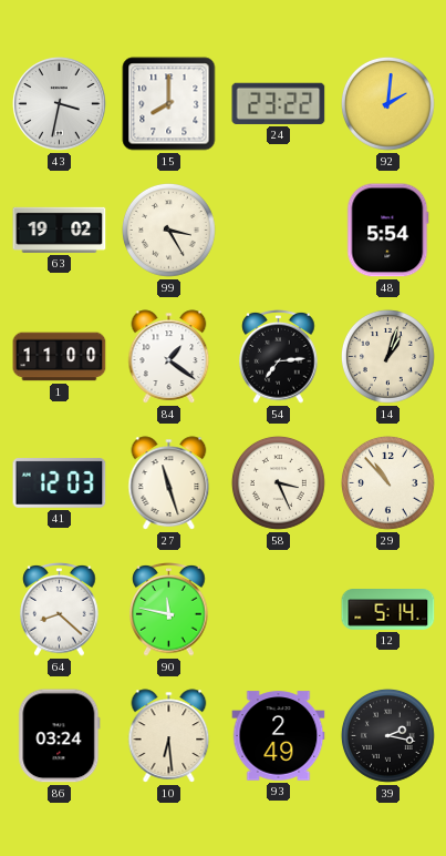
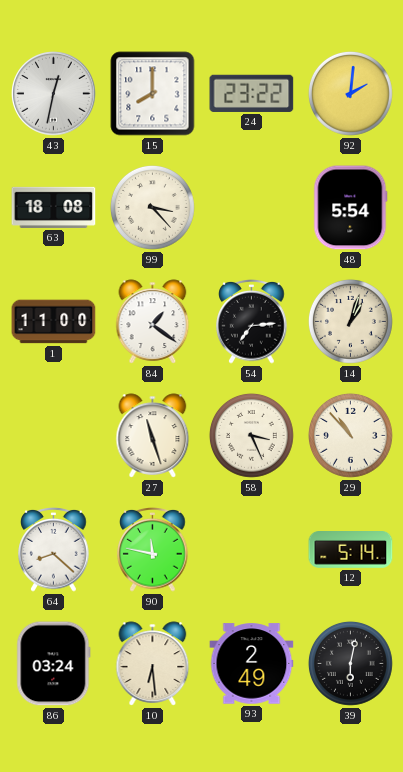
43: 3:32 -> 12:32
63: 19:02 -> 18:08
99: 3:25 -> 3:23
41: 12:03 -> none
39: 2:17 -> 6:02
